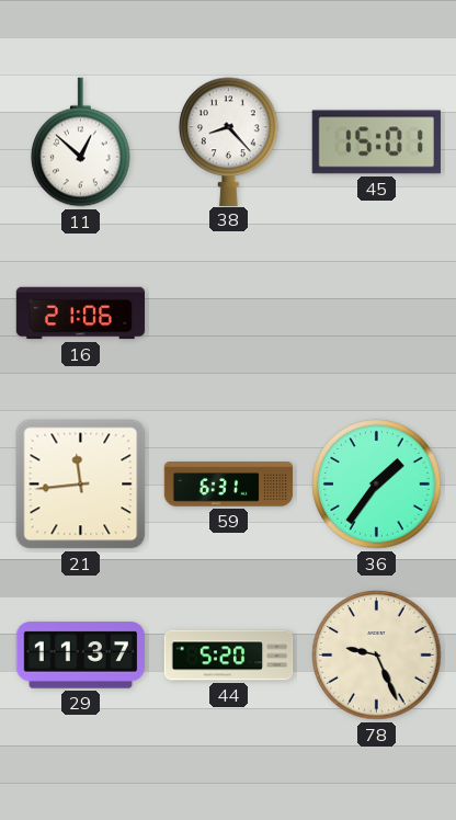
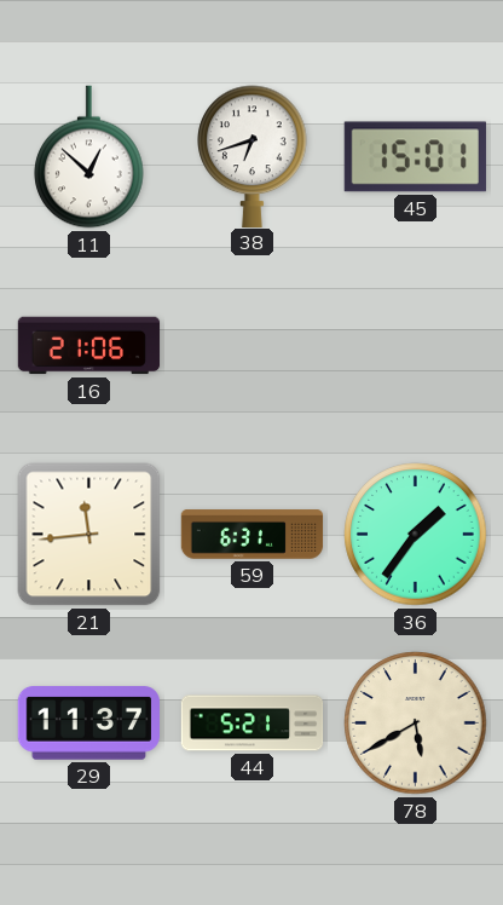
38: 8:23 -> 6:42
44: 5:20 -> 5:21
78: 9:26 -> 5:40
